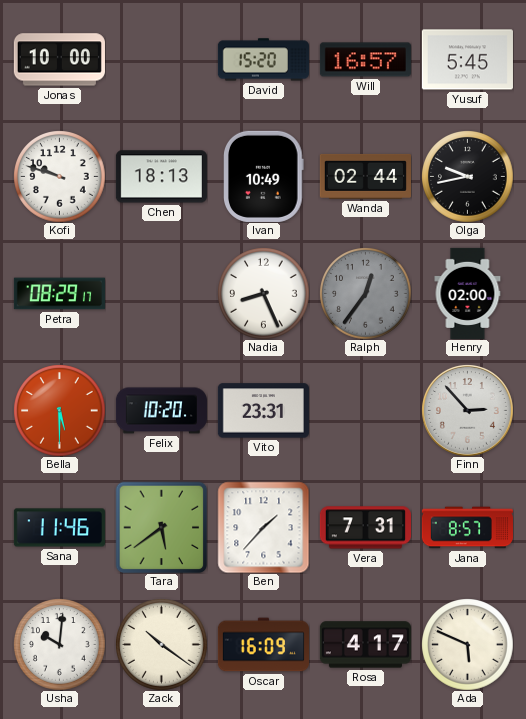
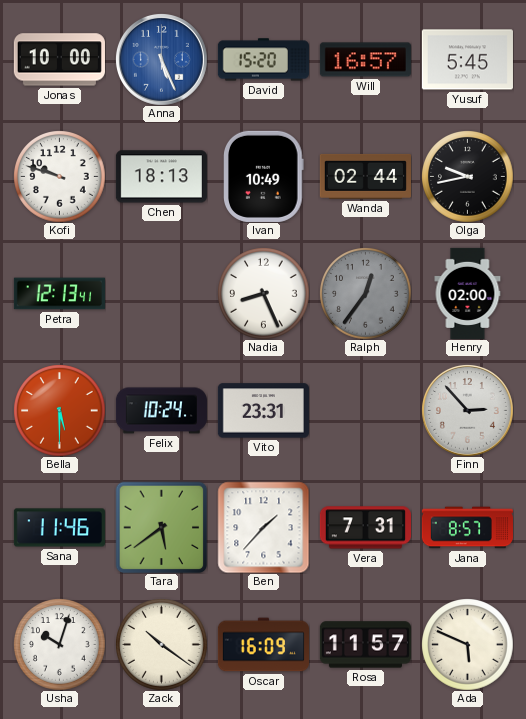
Anna: none -> 5:26
Petra: 08:29 -> 12:13
Felix: 10:20 -> 10:24
Usha: 10:01 -> 10:03
Rosa: 4:17 -> 11:57
